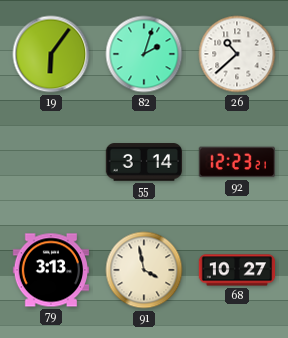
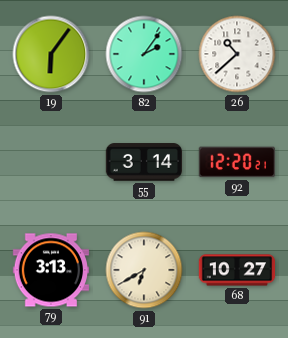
82: 2:03 -> 2:06
92: 12:23 -> 12:20
91: 3:58 -> 6:40
